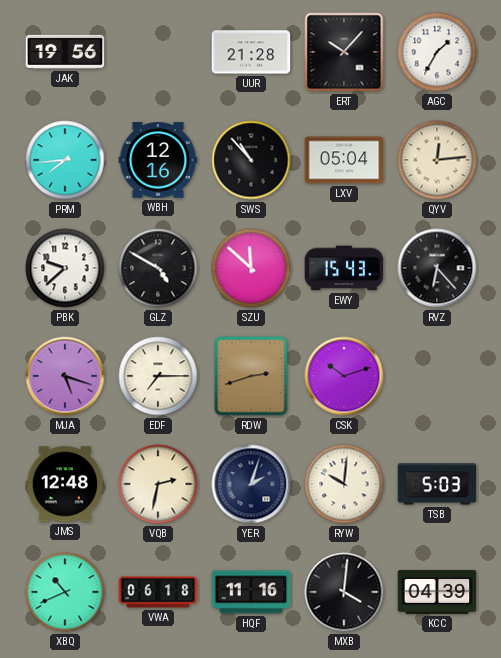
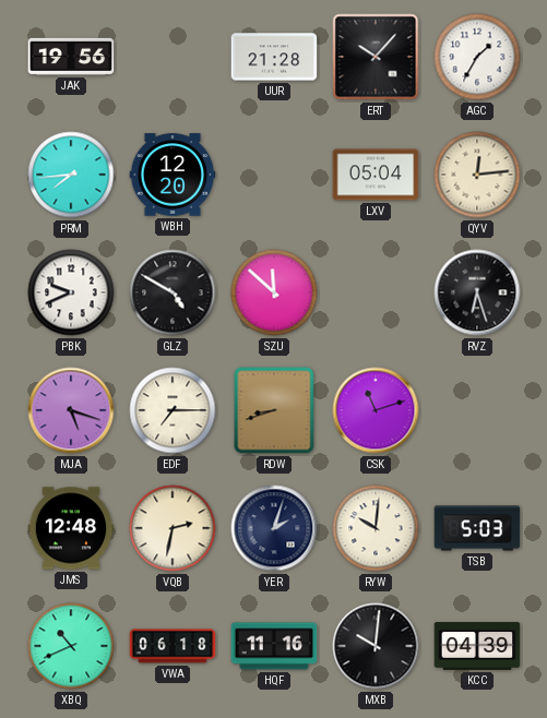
WBH: 12:16 -> 12:20
SWS: 10:53 -> none
PBK: 9:38 -> 9:41
EWY: 15:43 -> none
RVZ: 6:23 -> 6:27
RDW: 2:42 -> 8:42
CSK: 10:12 -> 11:12
MXB: 4:01 -> 10:01
